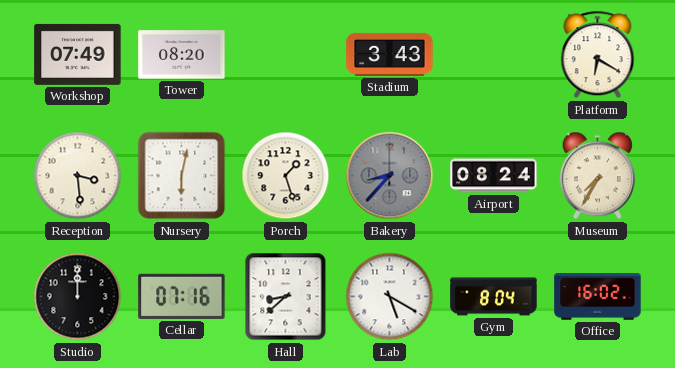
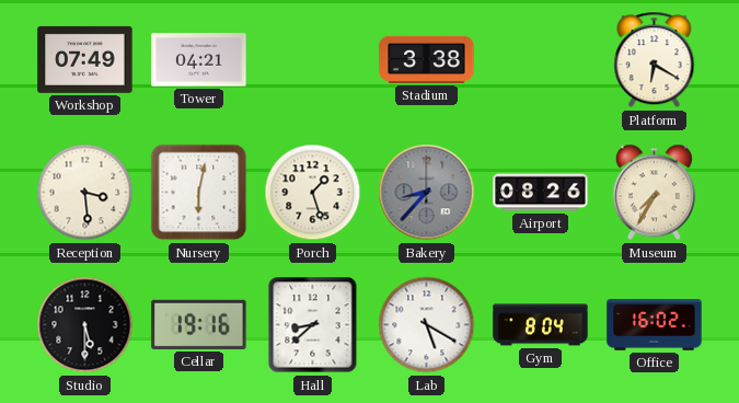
Tower: 08:20 -> 04:21
Stadium: 3:43 -> 3:38
Airport: 08:24 -> 08:26
Studio: 12:00 -> 5:30
Cellar: 07:16 -> 19:16
